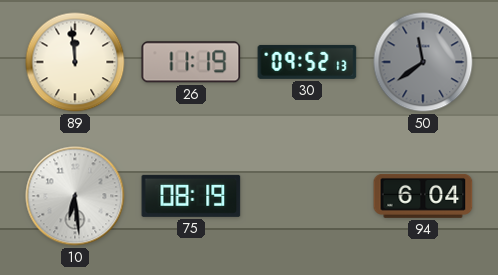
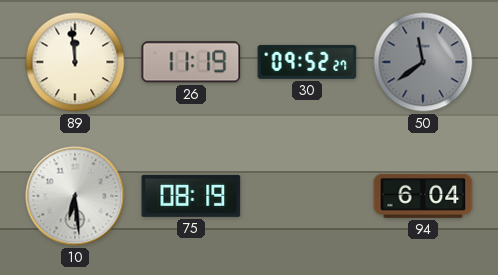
30: 09:52:13 -> 09:52:27
